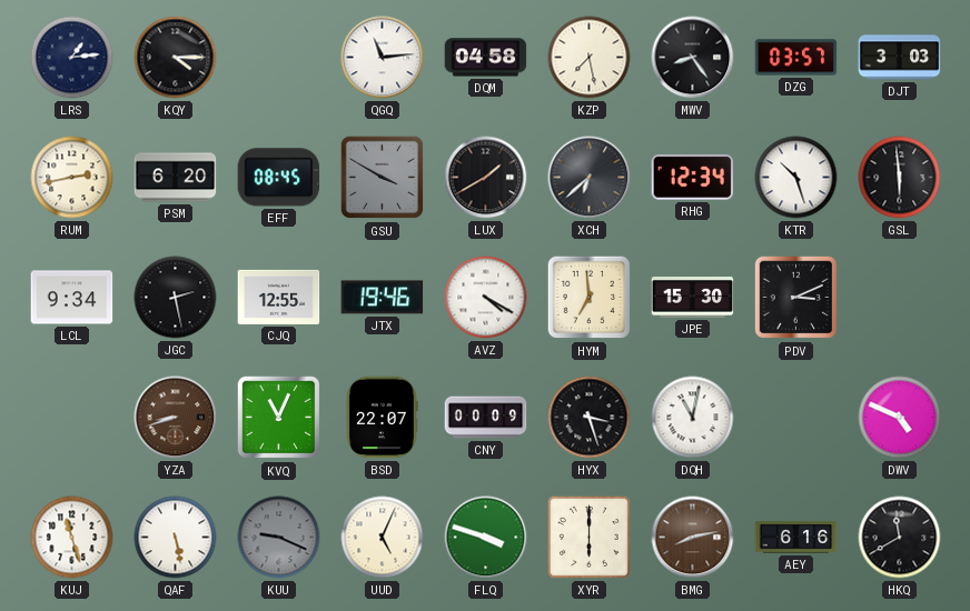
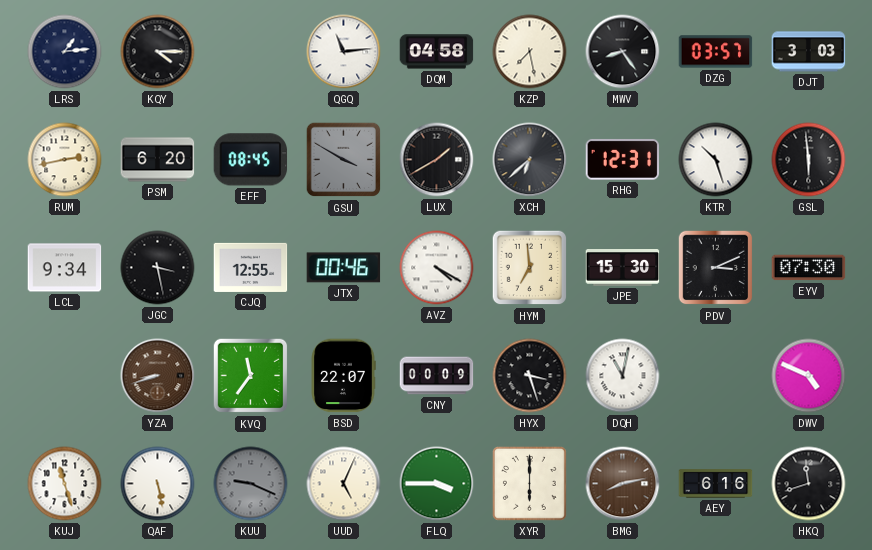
RHG: 12:34 -> 12:31
JGC: 2:28 -> 3:28
JTX: 19:46 -> 00:46
EYV: none -> 07:30
KVQ: 11:04 -> 11:36
FLQ: 3:48 -> 3:45
HKQ: 11:40 -> 11:42
